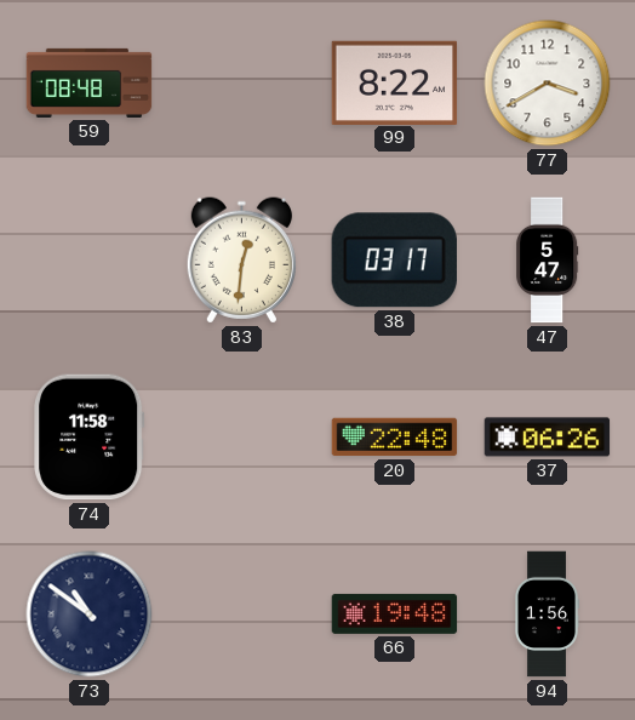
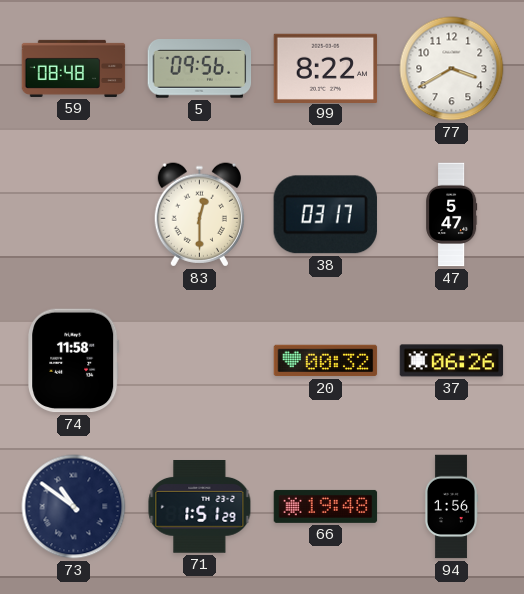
5: none -> 09:56
83: 12:31 -> 12:30
20: 22:48 -> 00:32
71: none -> 1:51
